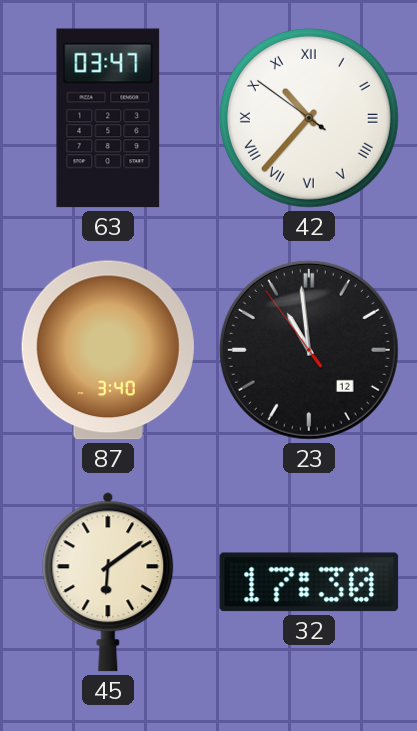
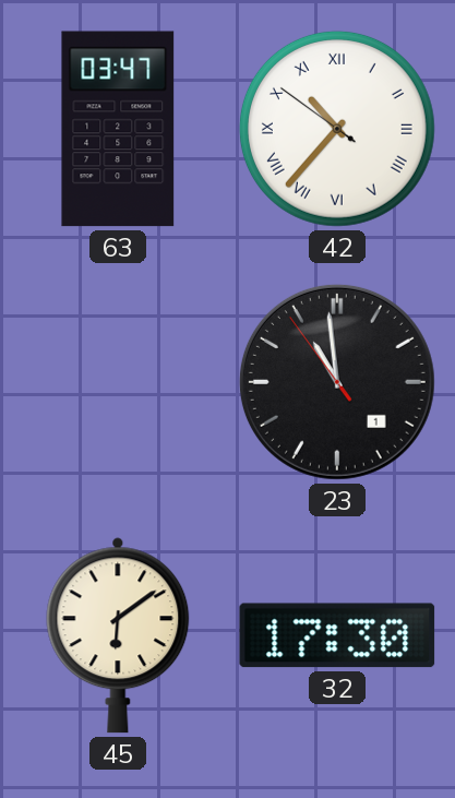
87: 3:40 -> none
23 date: 12 -> 1
